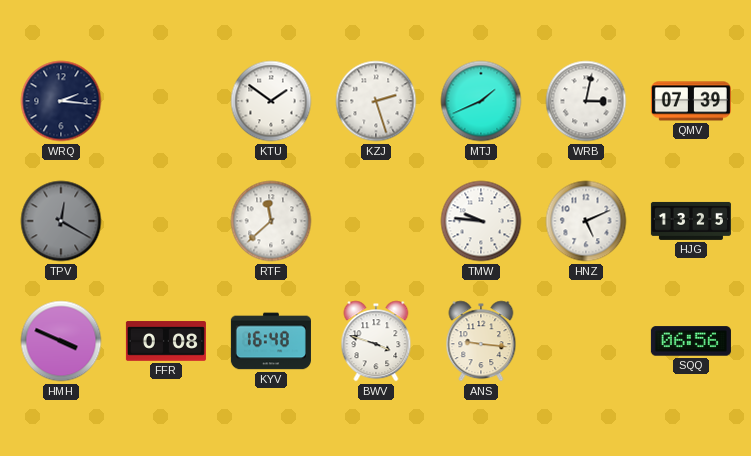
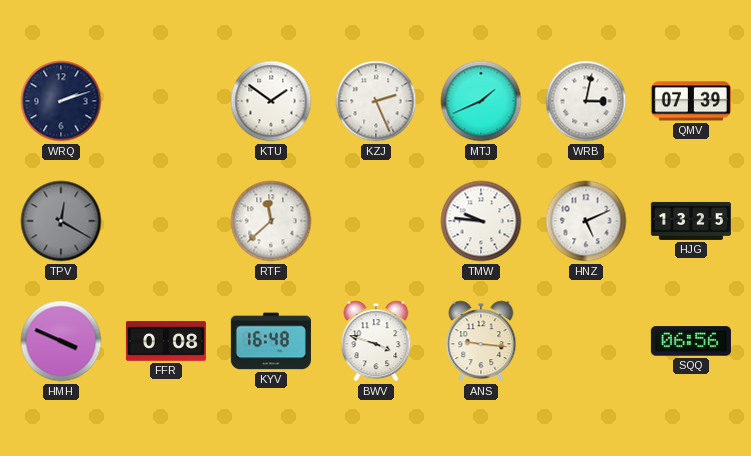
WRQ: 2:16 -> 2:12
KZJ: 2:27 -> 2:26
